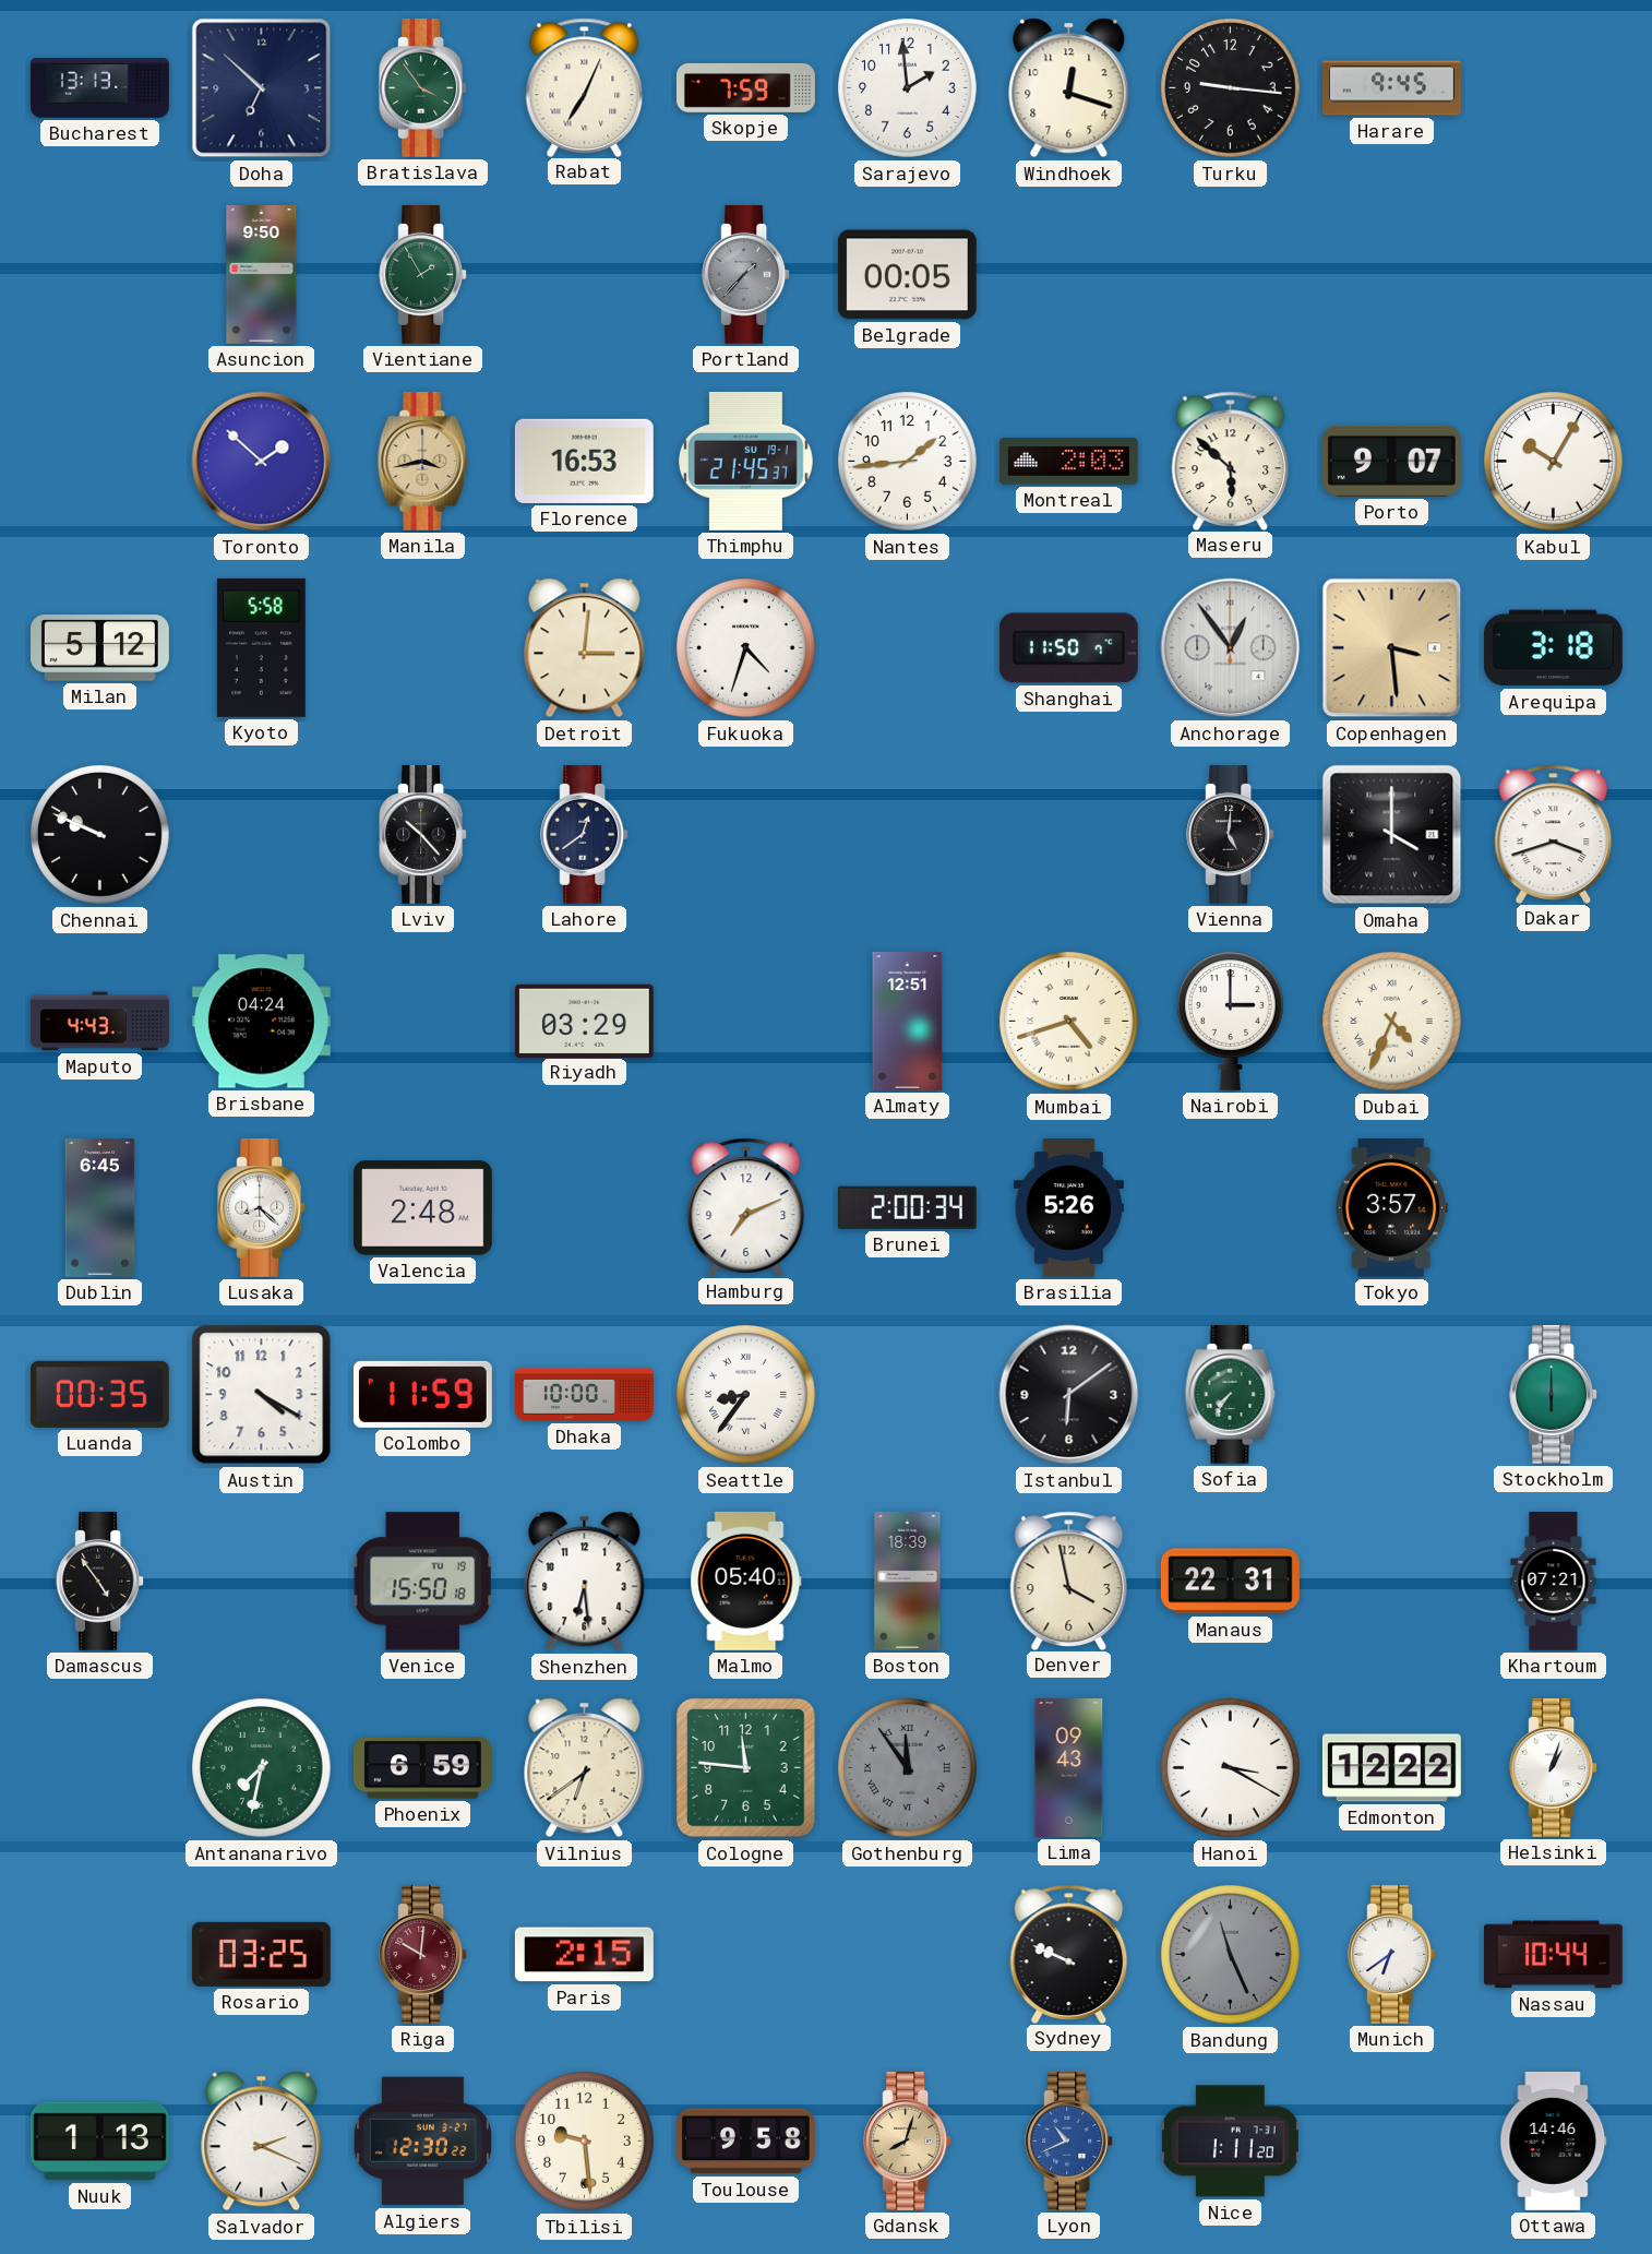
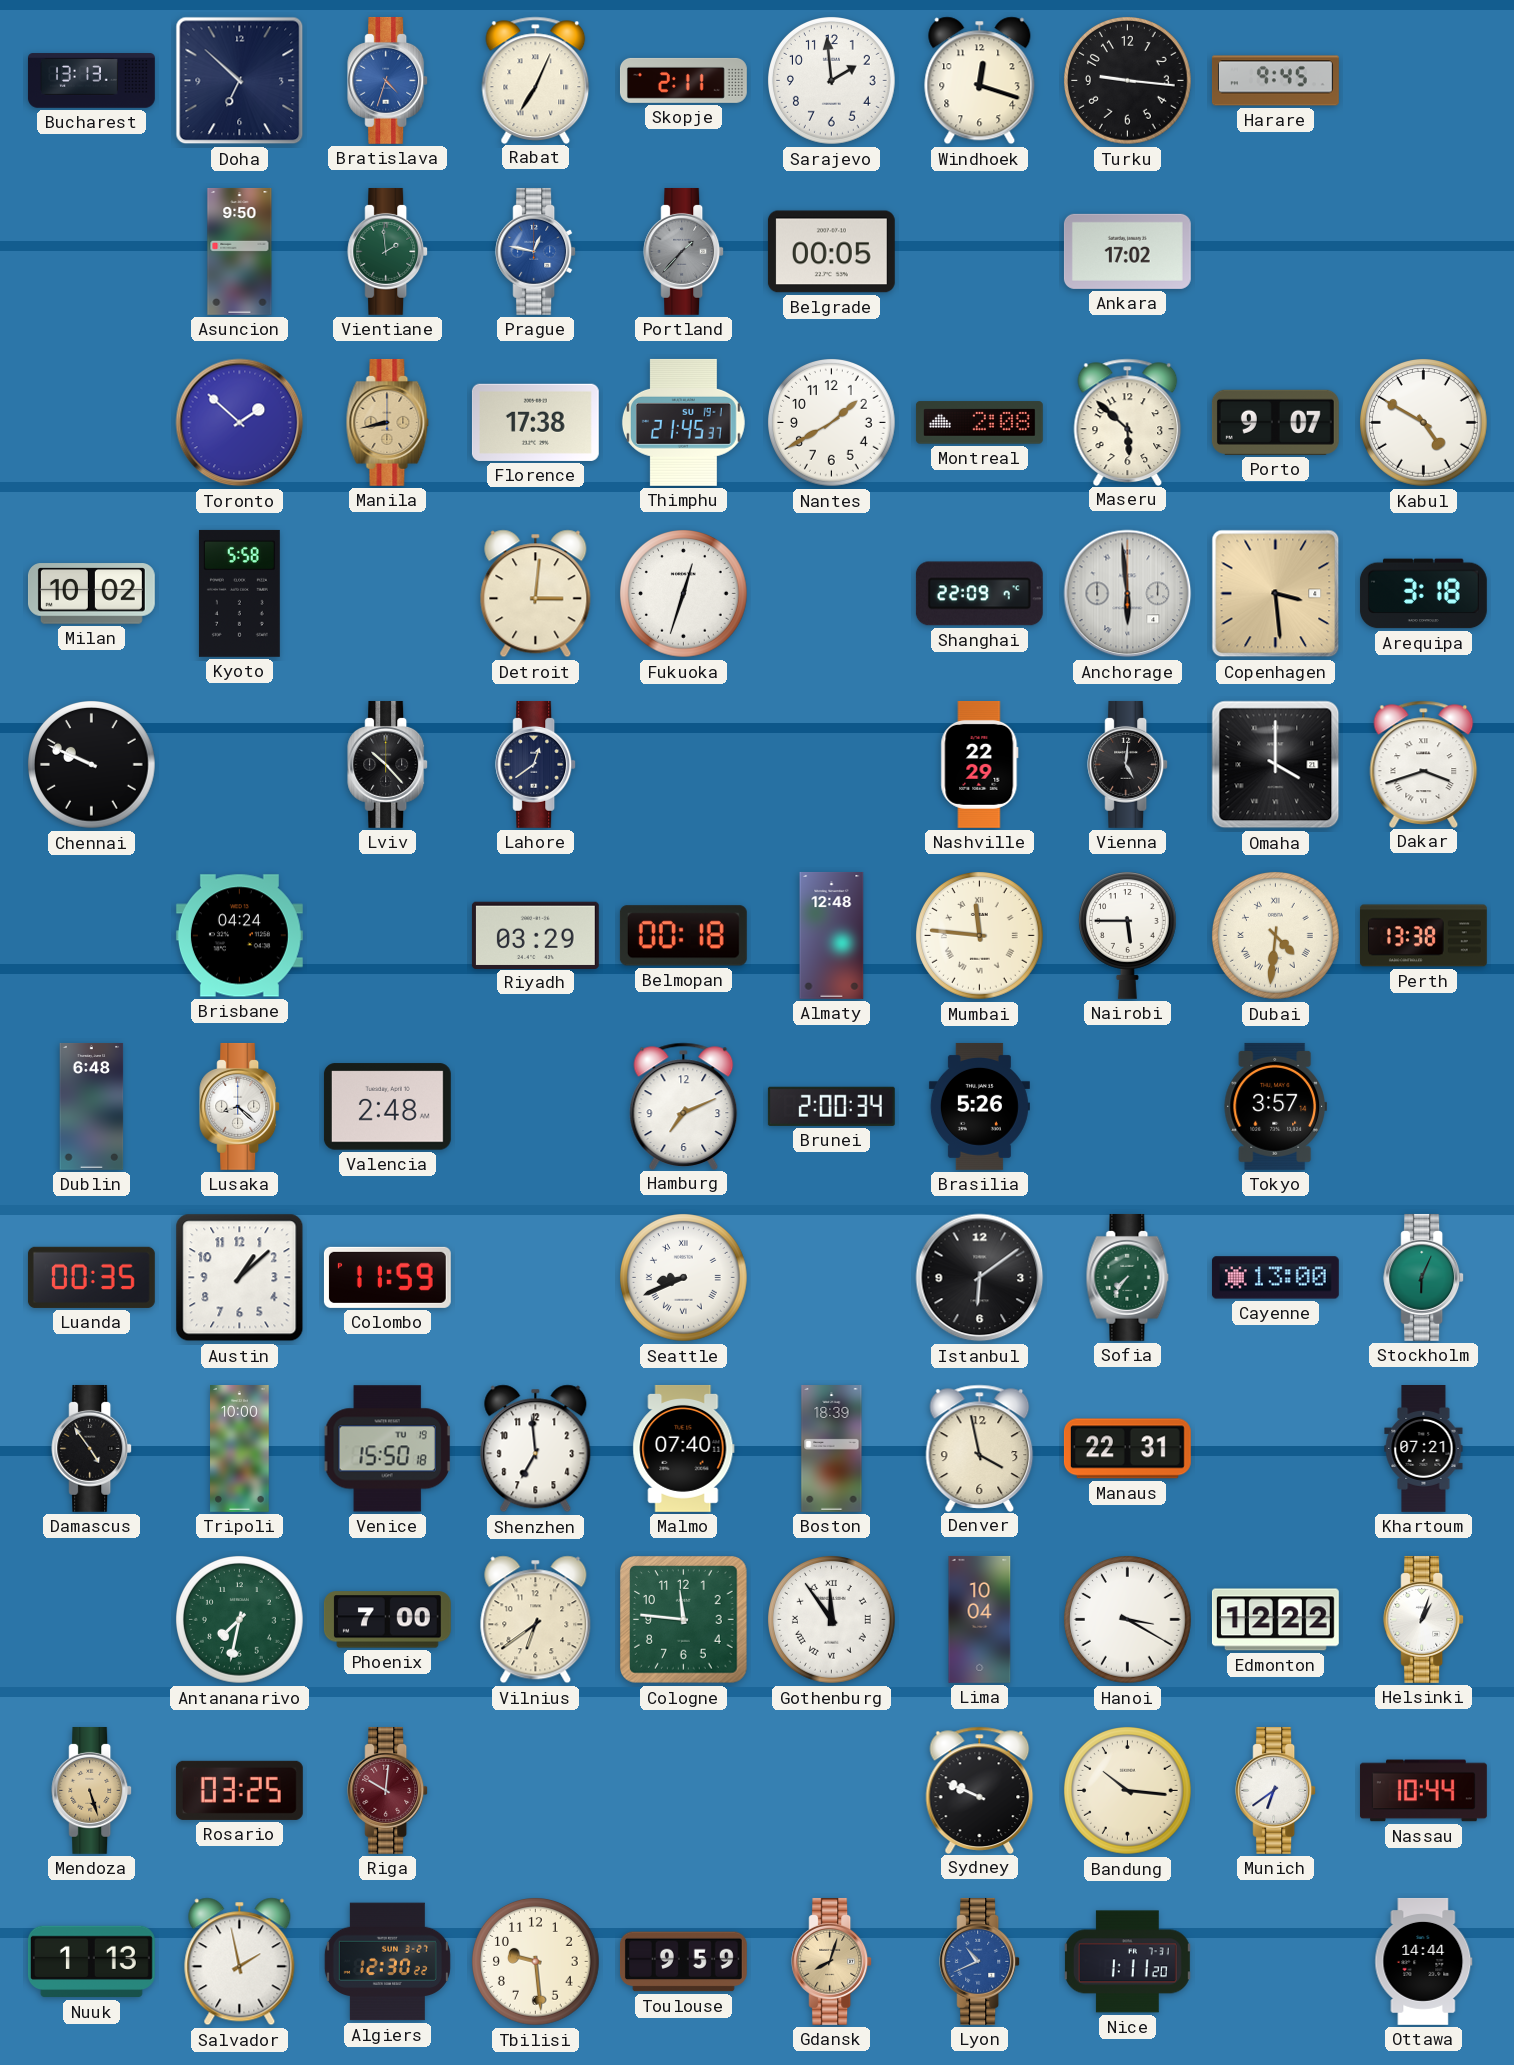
Bratislava: 3:54 -> 4:33
Bratislava dial: green -> blue
Skopje: 7:59 -> 2:11
Vientiane: 1:55 -> 1:59
Prague: none -> 12:47
Ankara: none -> 17:02
Manila: 3:43 -> 8:43
Florence: 16:53 -> 17:38
Nantes: 1:44 -> 1:40
Montreal: 2:03 -> 2:08
Kabul: 10:05 -> 4:50
Milan: 5:12 -> 10:02
Fukuoka: 4:33 -> 12:33
Shanghai: 11:50 -> 22:09
Anchorage: 12:54 -> 5:59
Nashville: none -> 22:29
Maputo: 4:43 -> none
Belmopan: none -> 00:18
Almaty: 12:51 -> 12:48
Mumbai: 4:42 -> 11:46
Nairobi: 3:00 -> 5:45
Dubai: 4:34 -> 4:31
Perth: none -> 13:38
Dublin: 6:45 -> 6:48
Austin: 4:20 -> 1:08
Dhaka: 10:00 -> none
Seattle: 8:36 -> 8:41
Cayenne: none -> 13:00
Stockholm: 6:00 -> 6:04
Tripoli: none -> 10:00
Shenzhen: 6:29 -> 6:59
Malmo: 05:40 -> 07:40
Phoenix: 6:59 -> 7:00
Gothenburg dial: grey -> white
Lima: 09:43 -> 10:04
Mendoza: none -> 5:27
Paris: 2:15 -> none
Bandung: 11:26 -> 10:16
Bandung dial: grey -> cream
Salvador: 2:19 -> 1:58
Toulouse: 9:58 -> 9:59
Ottawa: 14:46 -> 14:44
